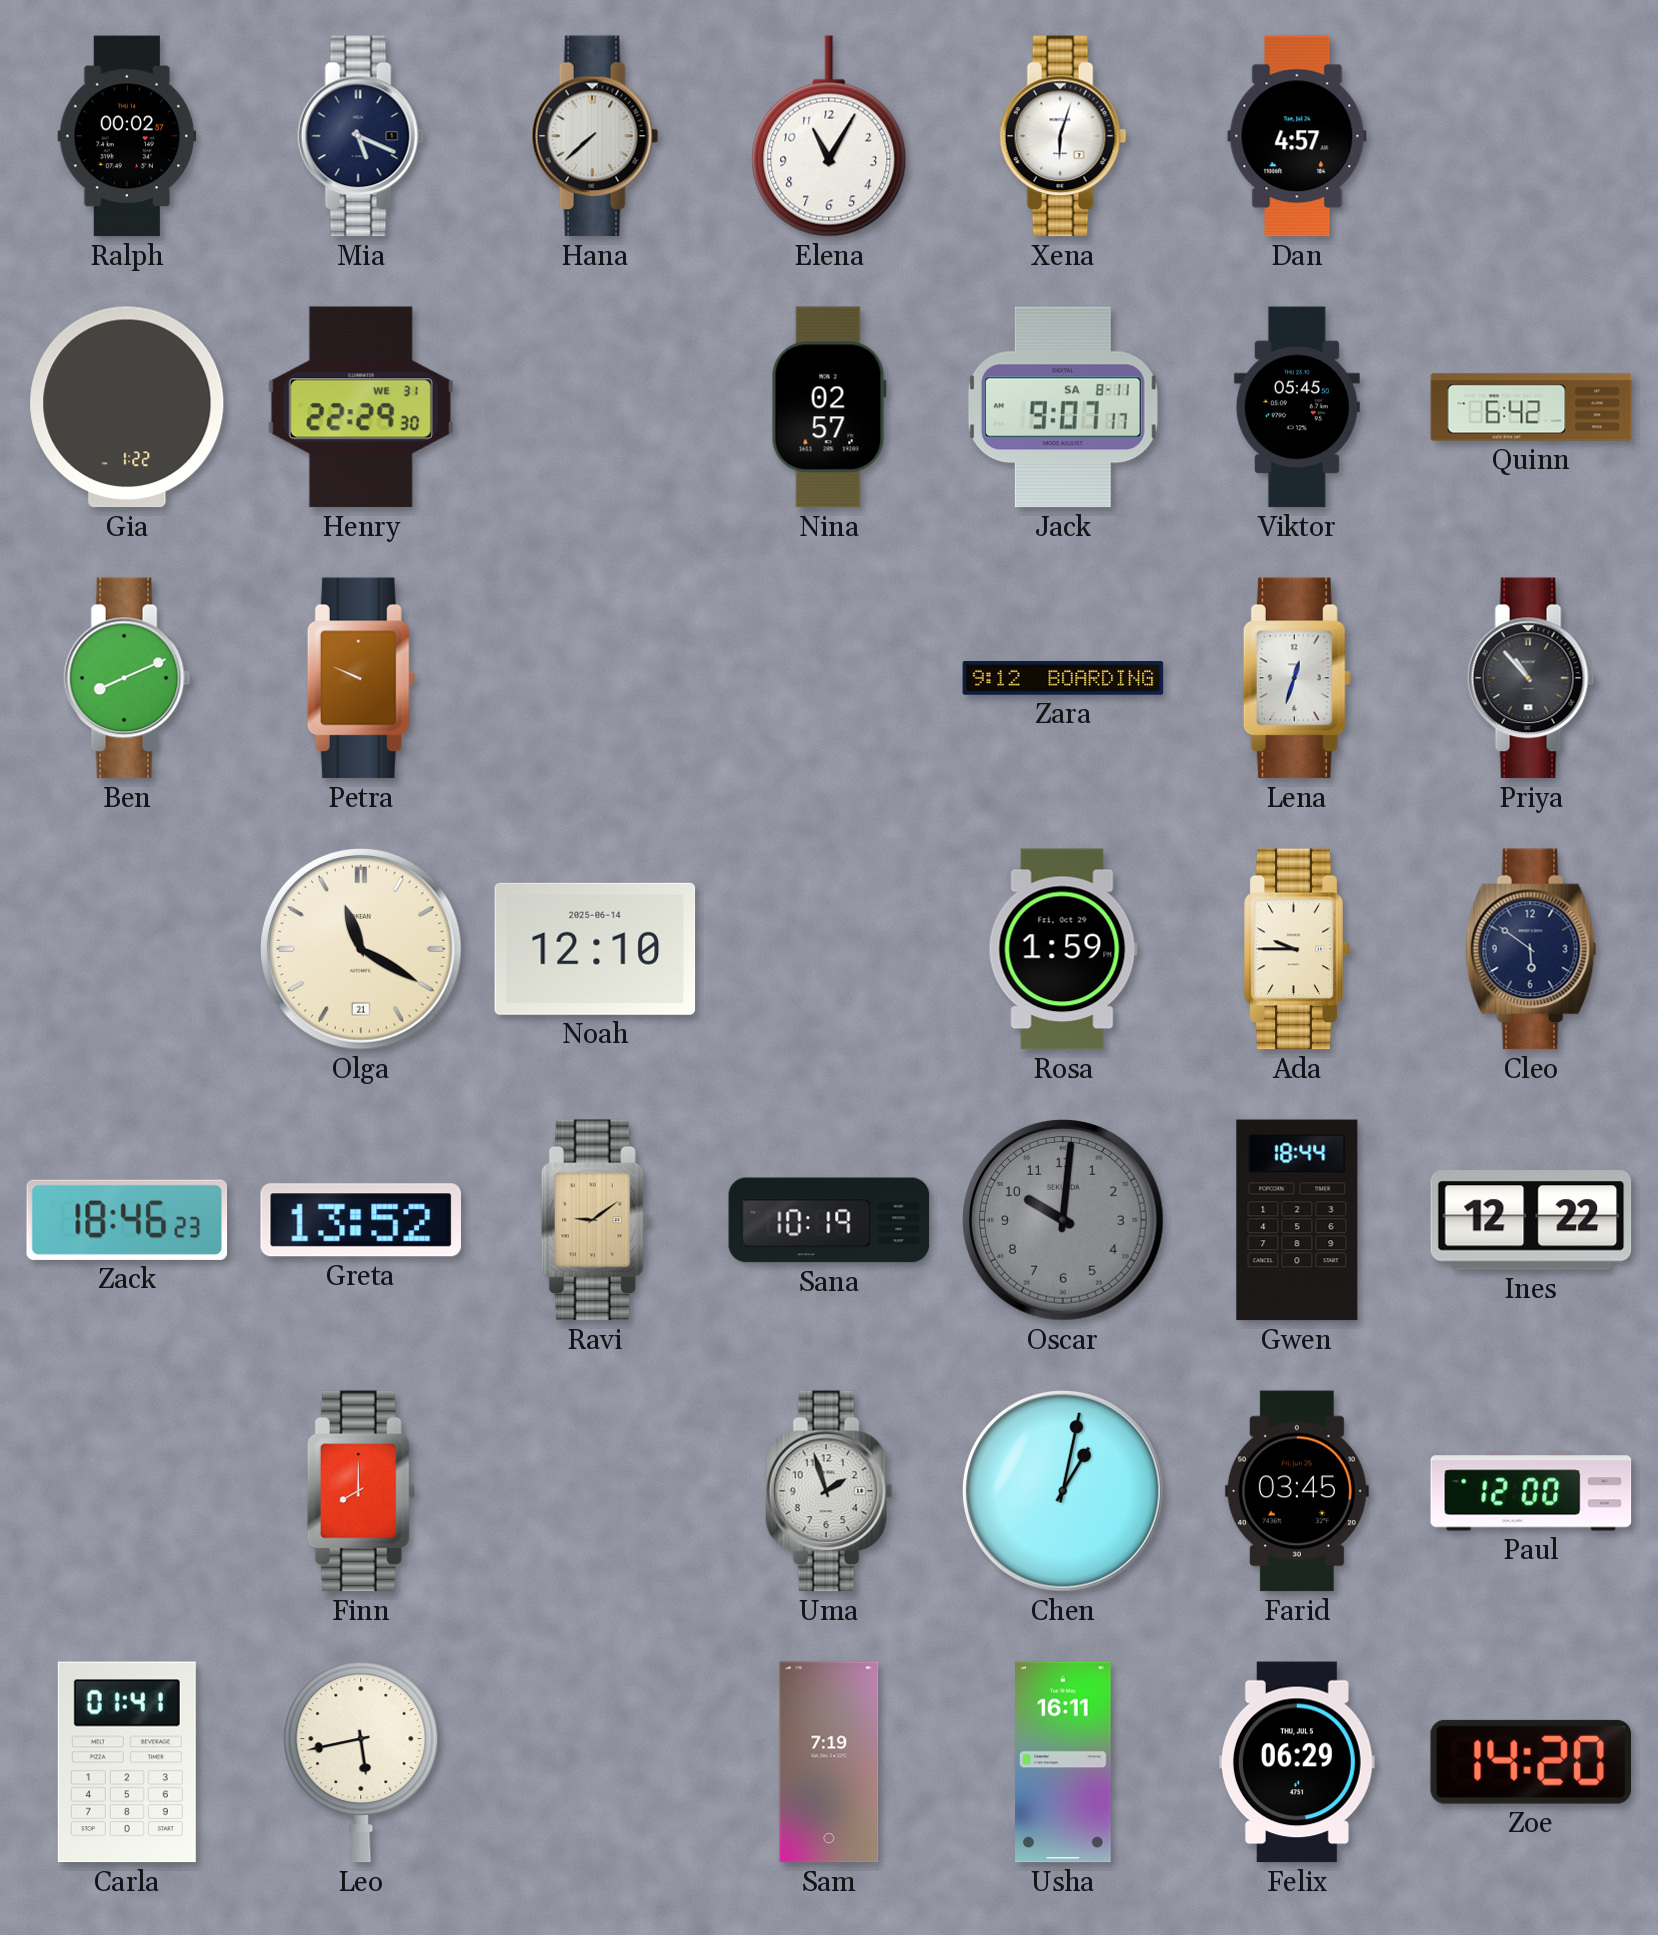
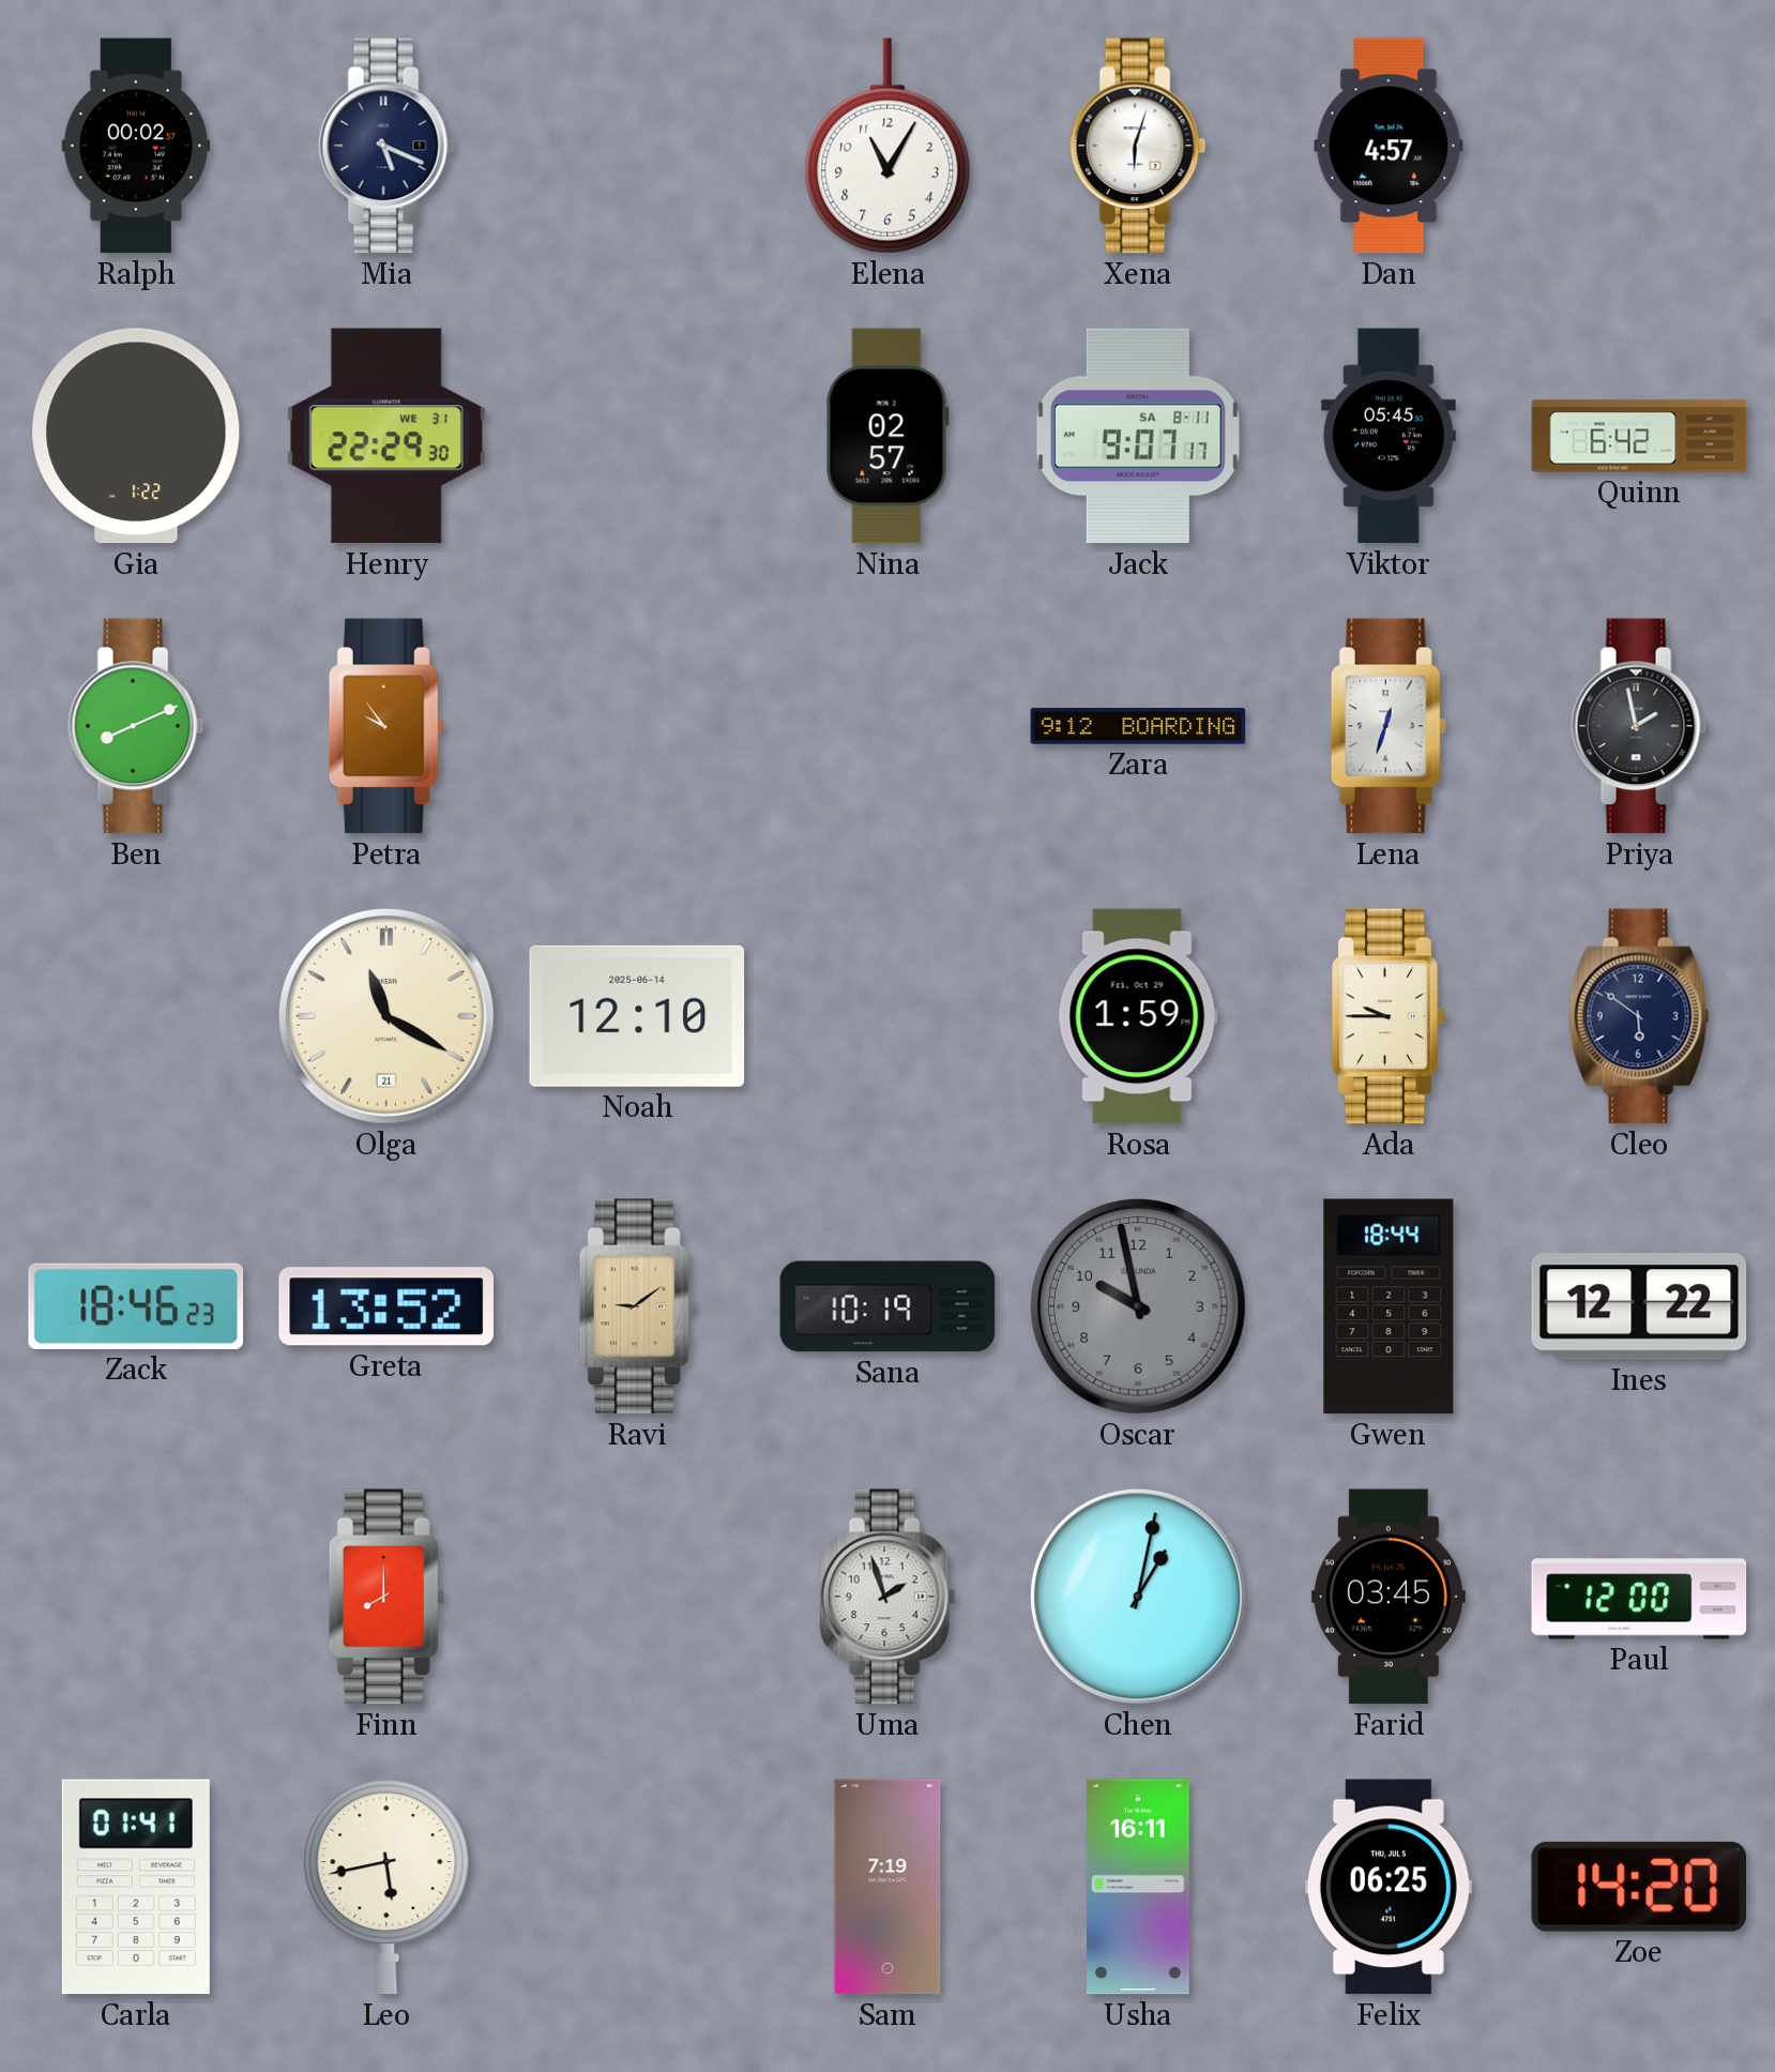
Hana: 7:38 -> none
Petra: 9:49 -> 9:54
Priya: 10:53 -> 1:58
Oscar: 10:01 -> 9:58
Felix: 06:29 -> 06:25
